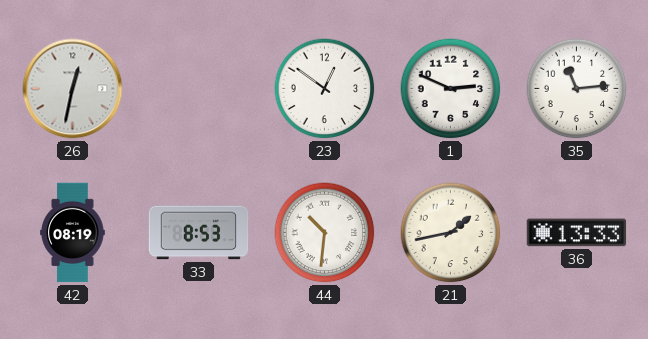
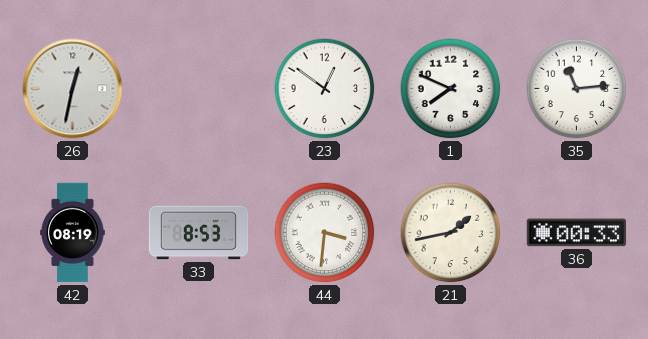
1: 2:49 -> 7:49
44: 10:31 -> 3:31
36: 13:33 -> 00:33
